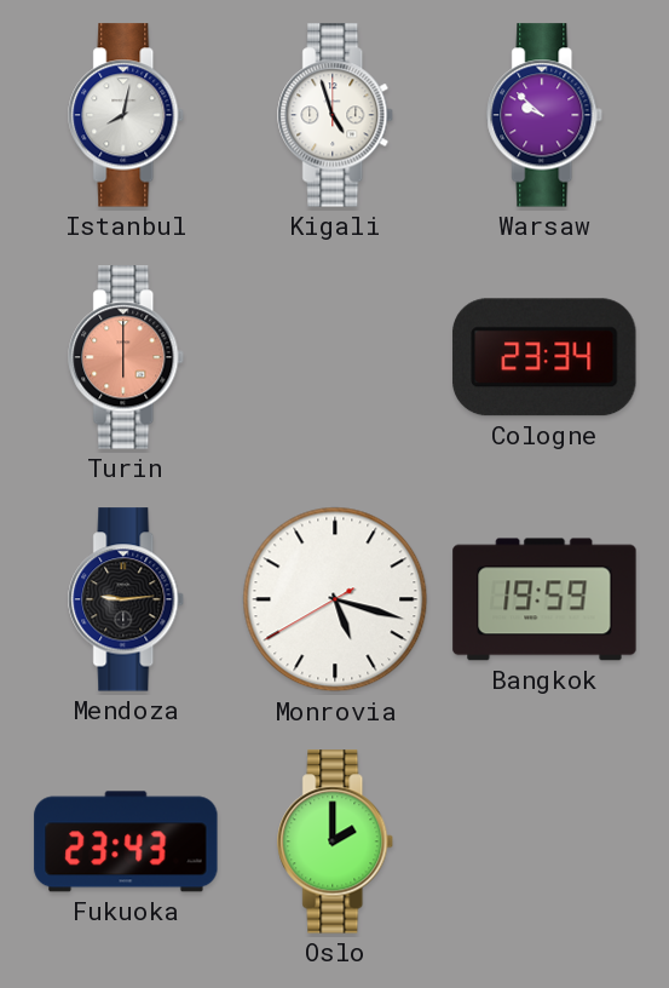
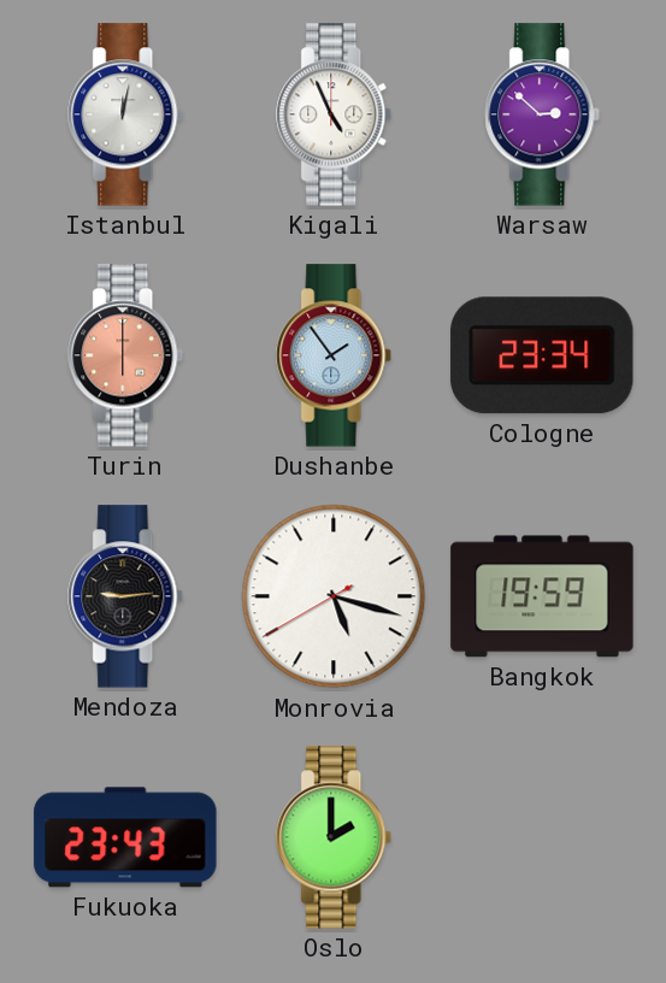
Istanbul: 8:02 -> 12:02
Kigali: 4:57 -> 4:56
Warsaw: 9:52 -> 2:52
Dushanbe: none -> 1:54
